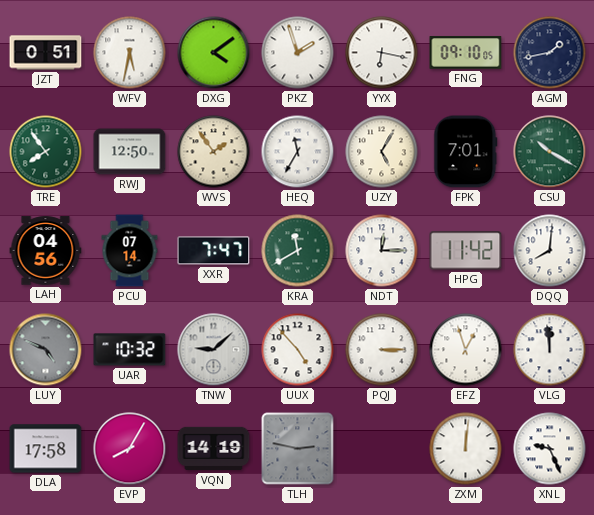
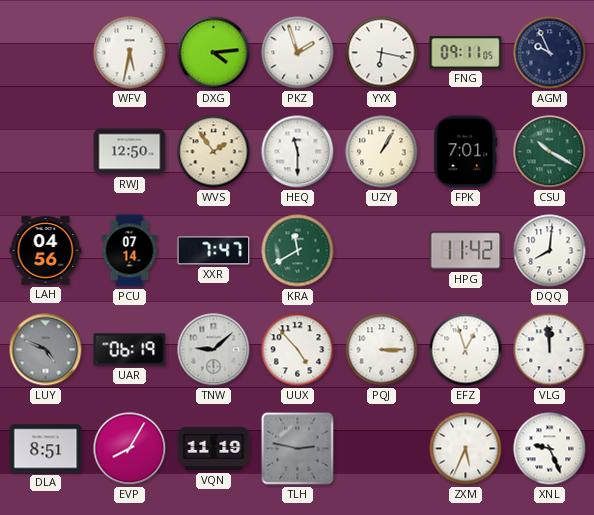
JZT: 0:51 -> none
DXG: 4:09 -> 4:14
FNG: 09:10 -> 09:11
AGM: 1:43 -> 9:56
TRE: 7:54 -> none
HEQ: 11:35 -> 11:30
UZY: 5:05 -> 1:05
NDT: 12:15 -> none
UAR: 10:32 -> 06:19
DLA: 17:58 -> 8:51
VQN: 14:19 -> 11:19
ZXM: 12:01 -> 5:34
